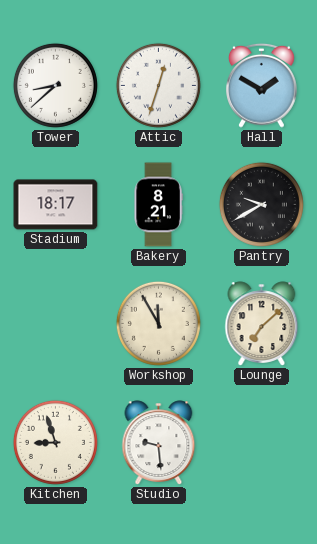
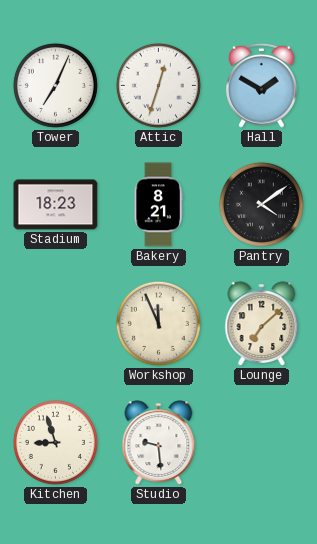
Tower: 8:38 -> 7:04
Stadium: 18:17 -> 18:23
Pantry: 9:40 -> 4:09
Workshop: 11:55 -> 11:56
